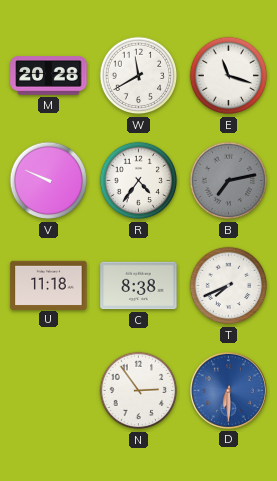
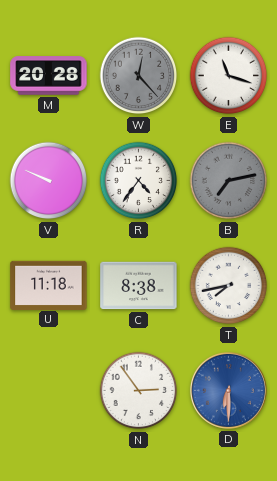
W: 11:40 -> 12:23
W dial: white -> grey
T: 7:41 -> 7:43
